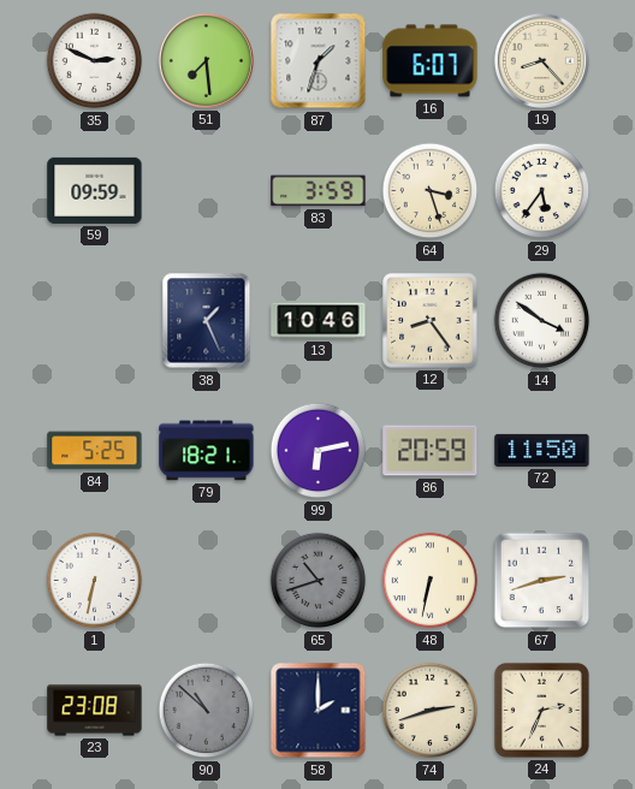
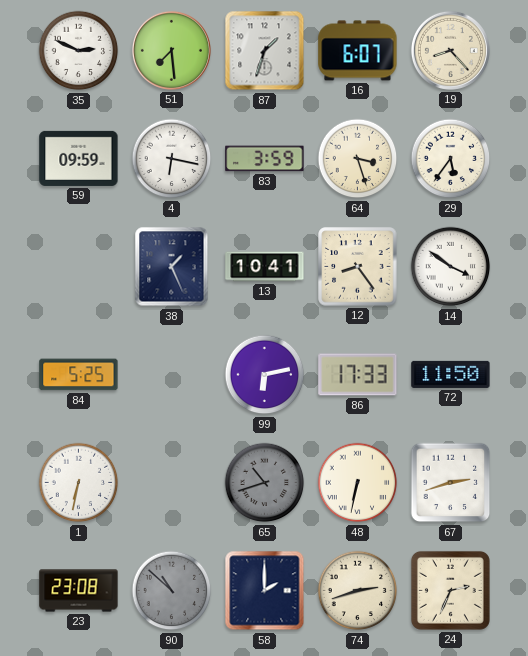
4: none -> 6:17
13: 10:46 -> 10:41
79: 18:21 -> none
86: 20:59 -> 17:33
